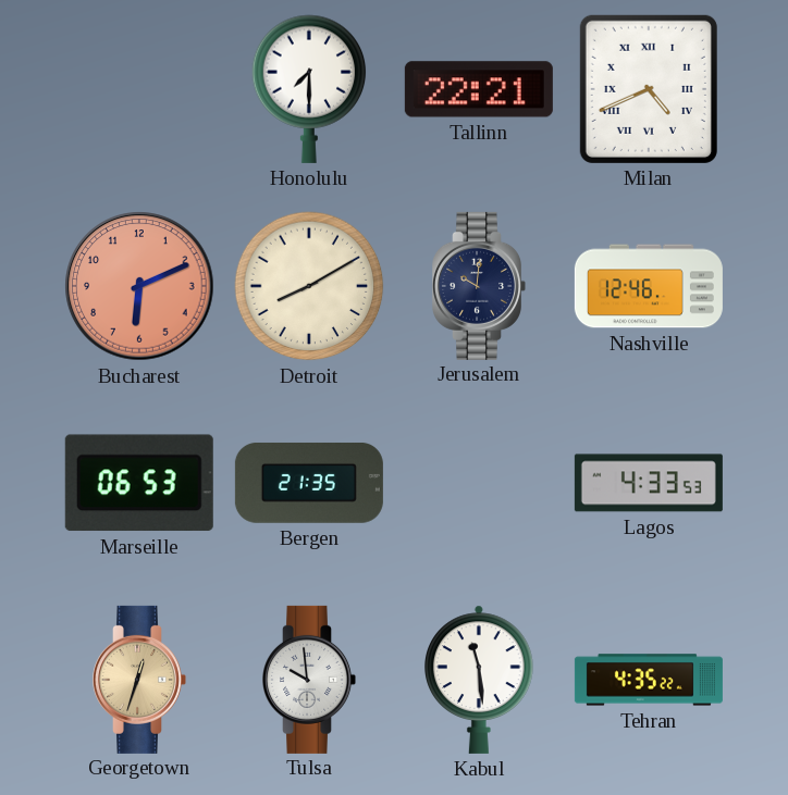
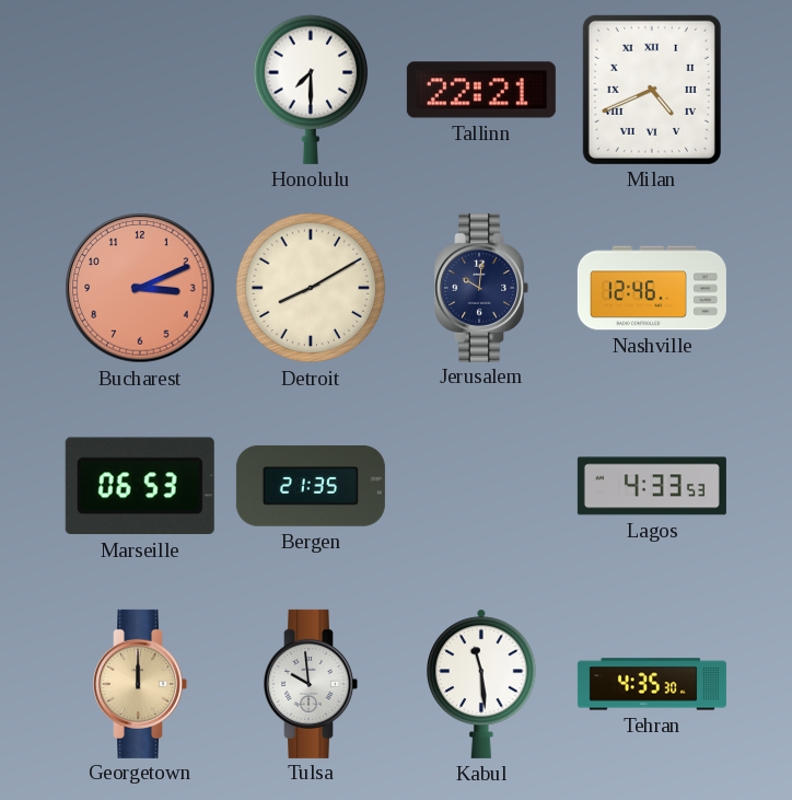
Bucharest: 6:11 -> 3:11
Georgetown: 12:33 -> 12:00
Tehran: 4:35:22 -> 4:35:30
